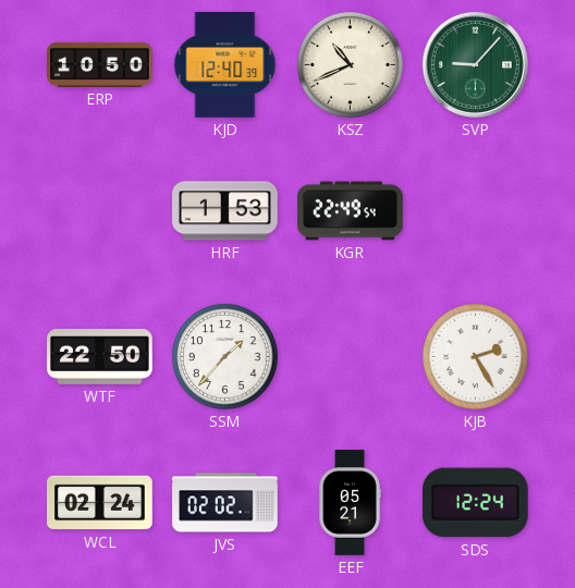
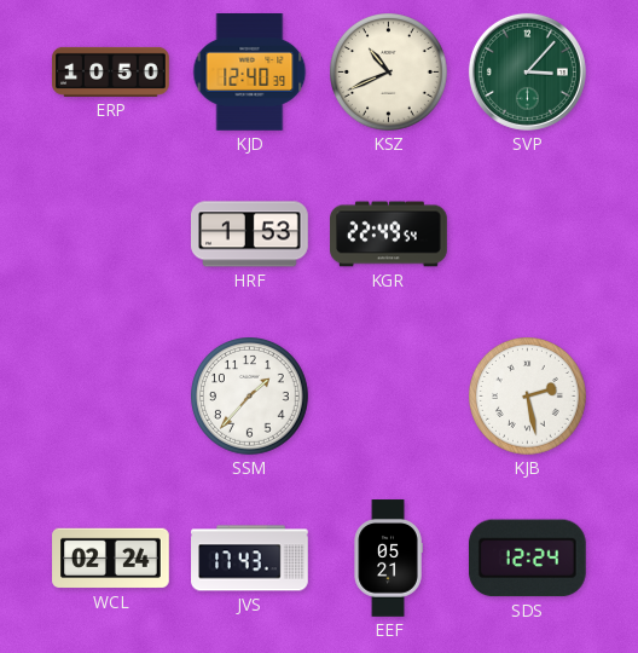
SVP: 9:07 -> 3:07
WTF: 22:50 -> none
KJB: 2:25 -> 2:28
JVS: 02:02 -> 17:43
